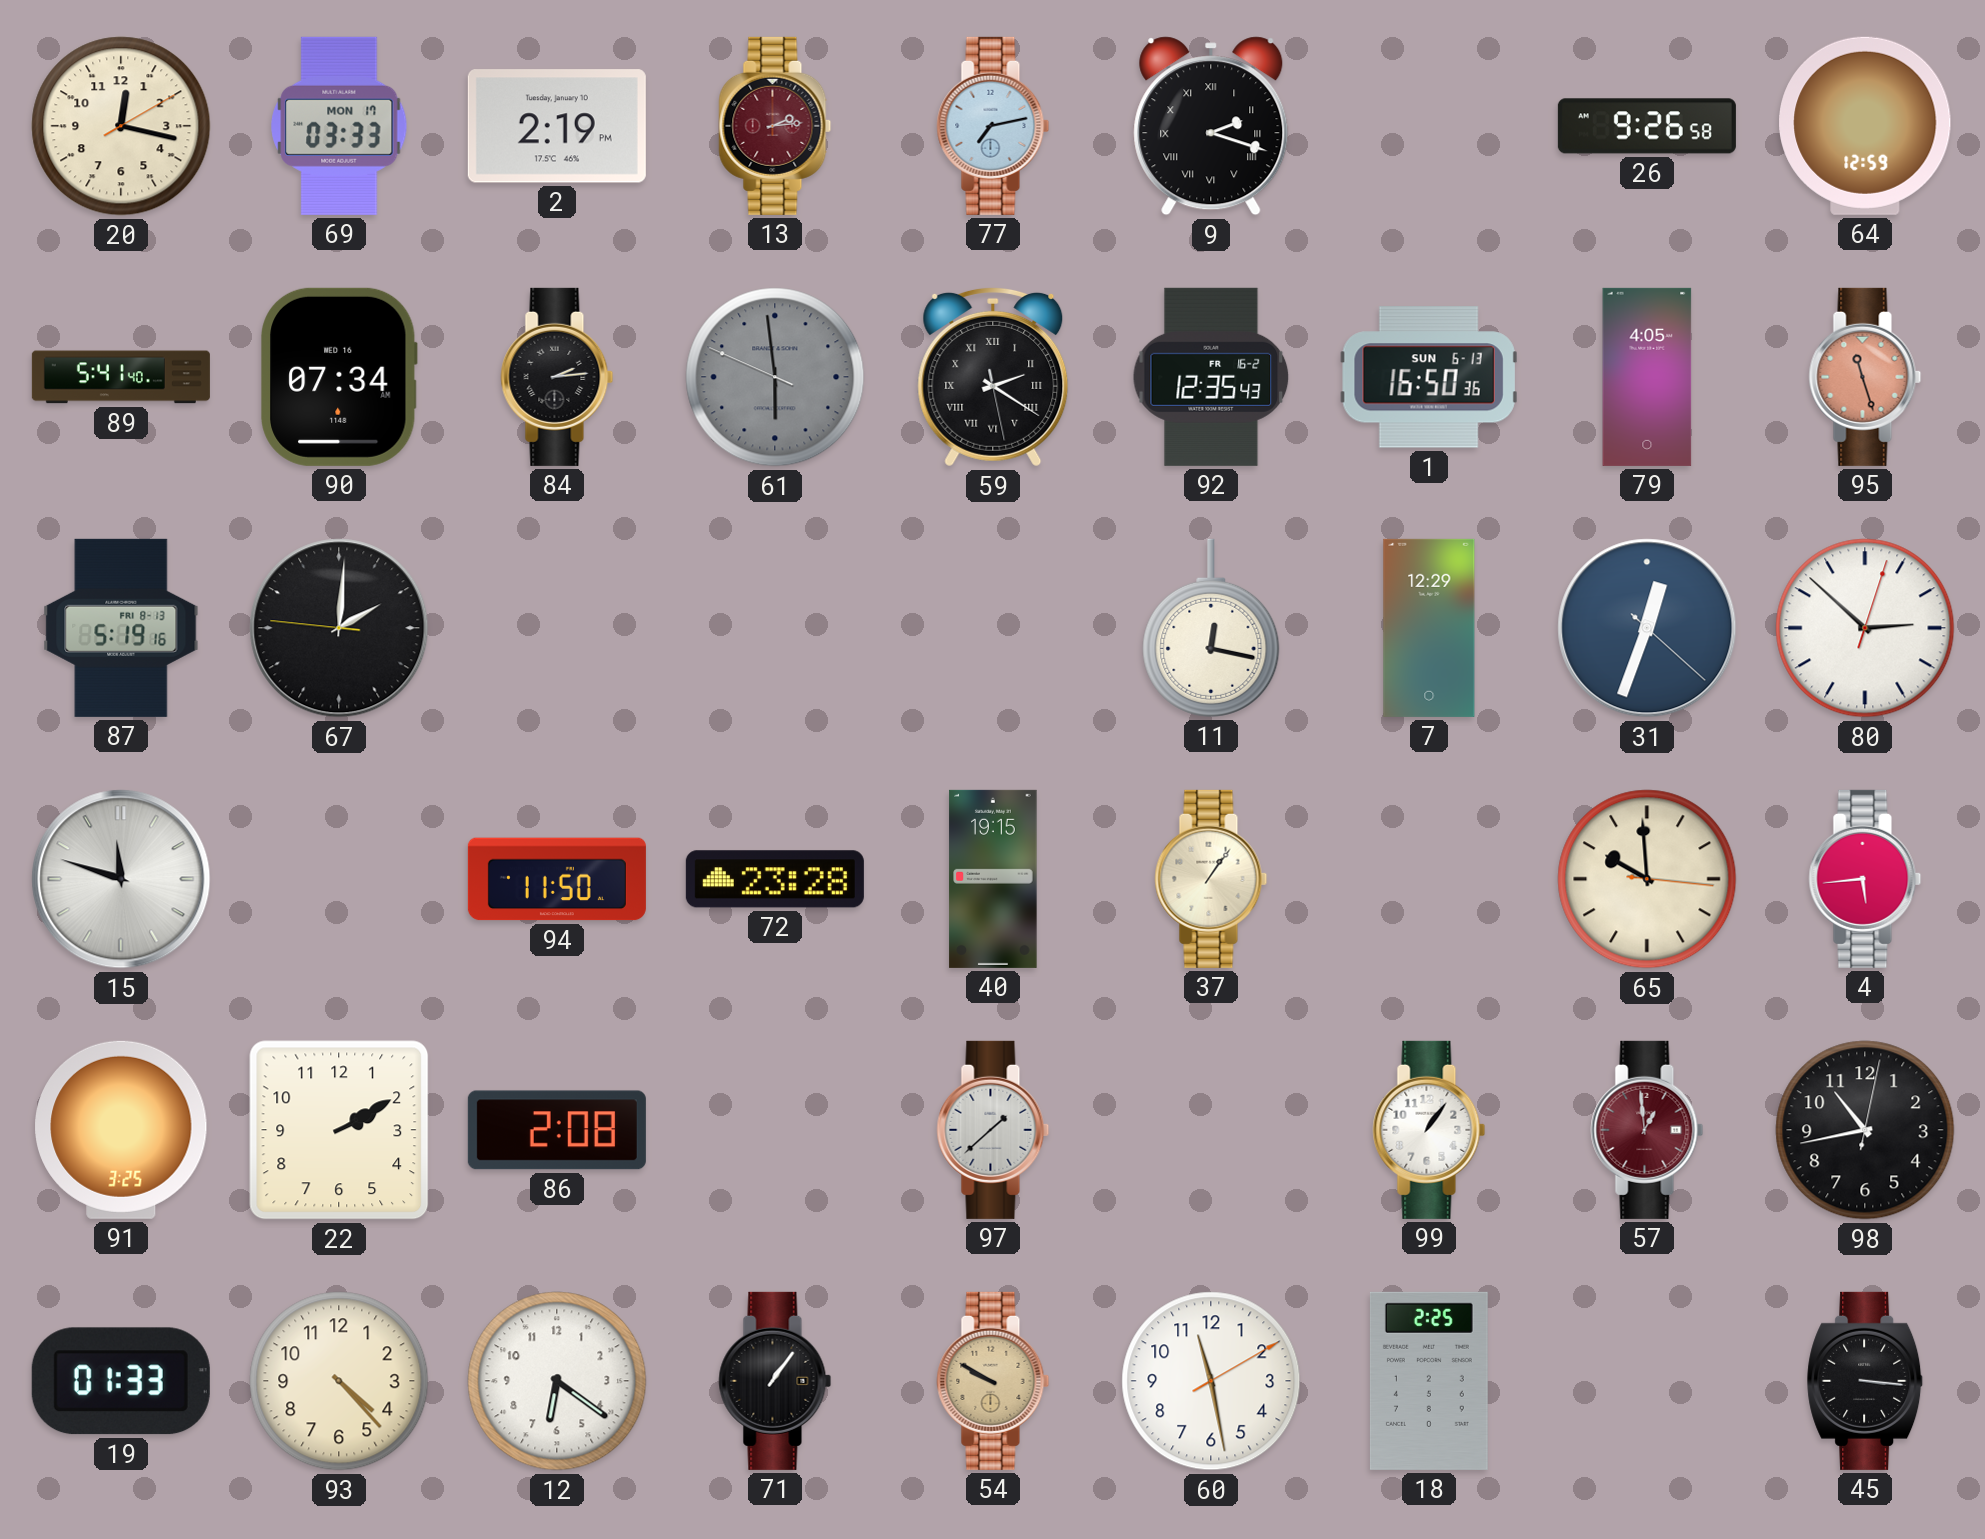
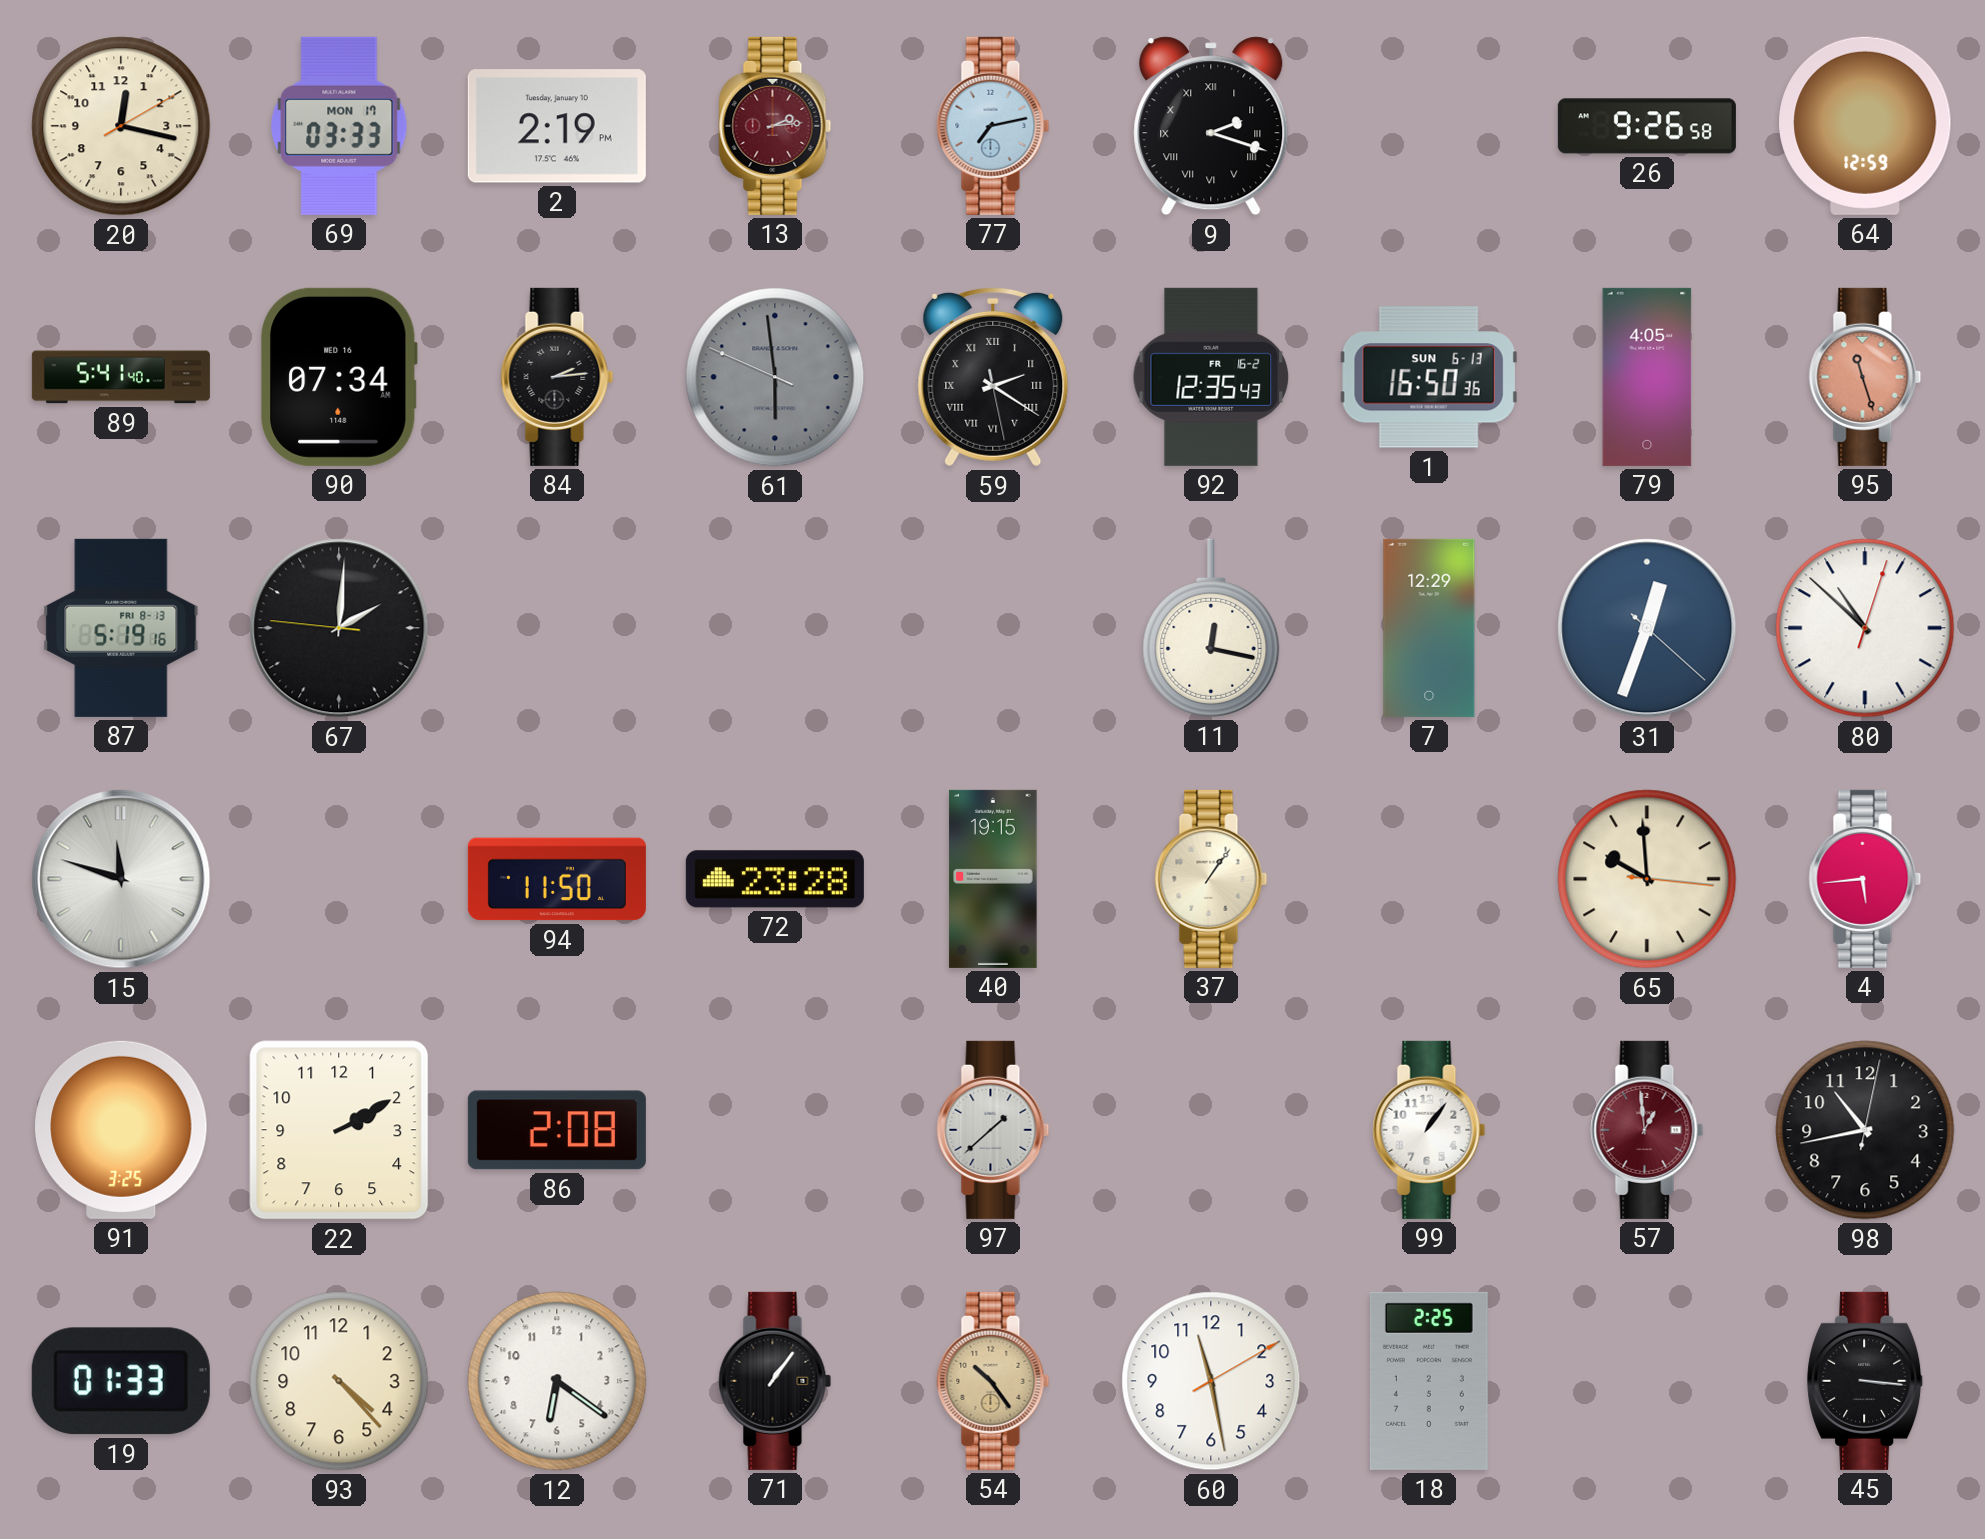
80: 2:52 -> 10:52
54: 9:50 -> 10:24
